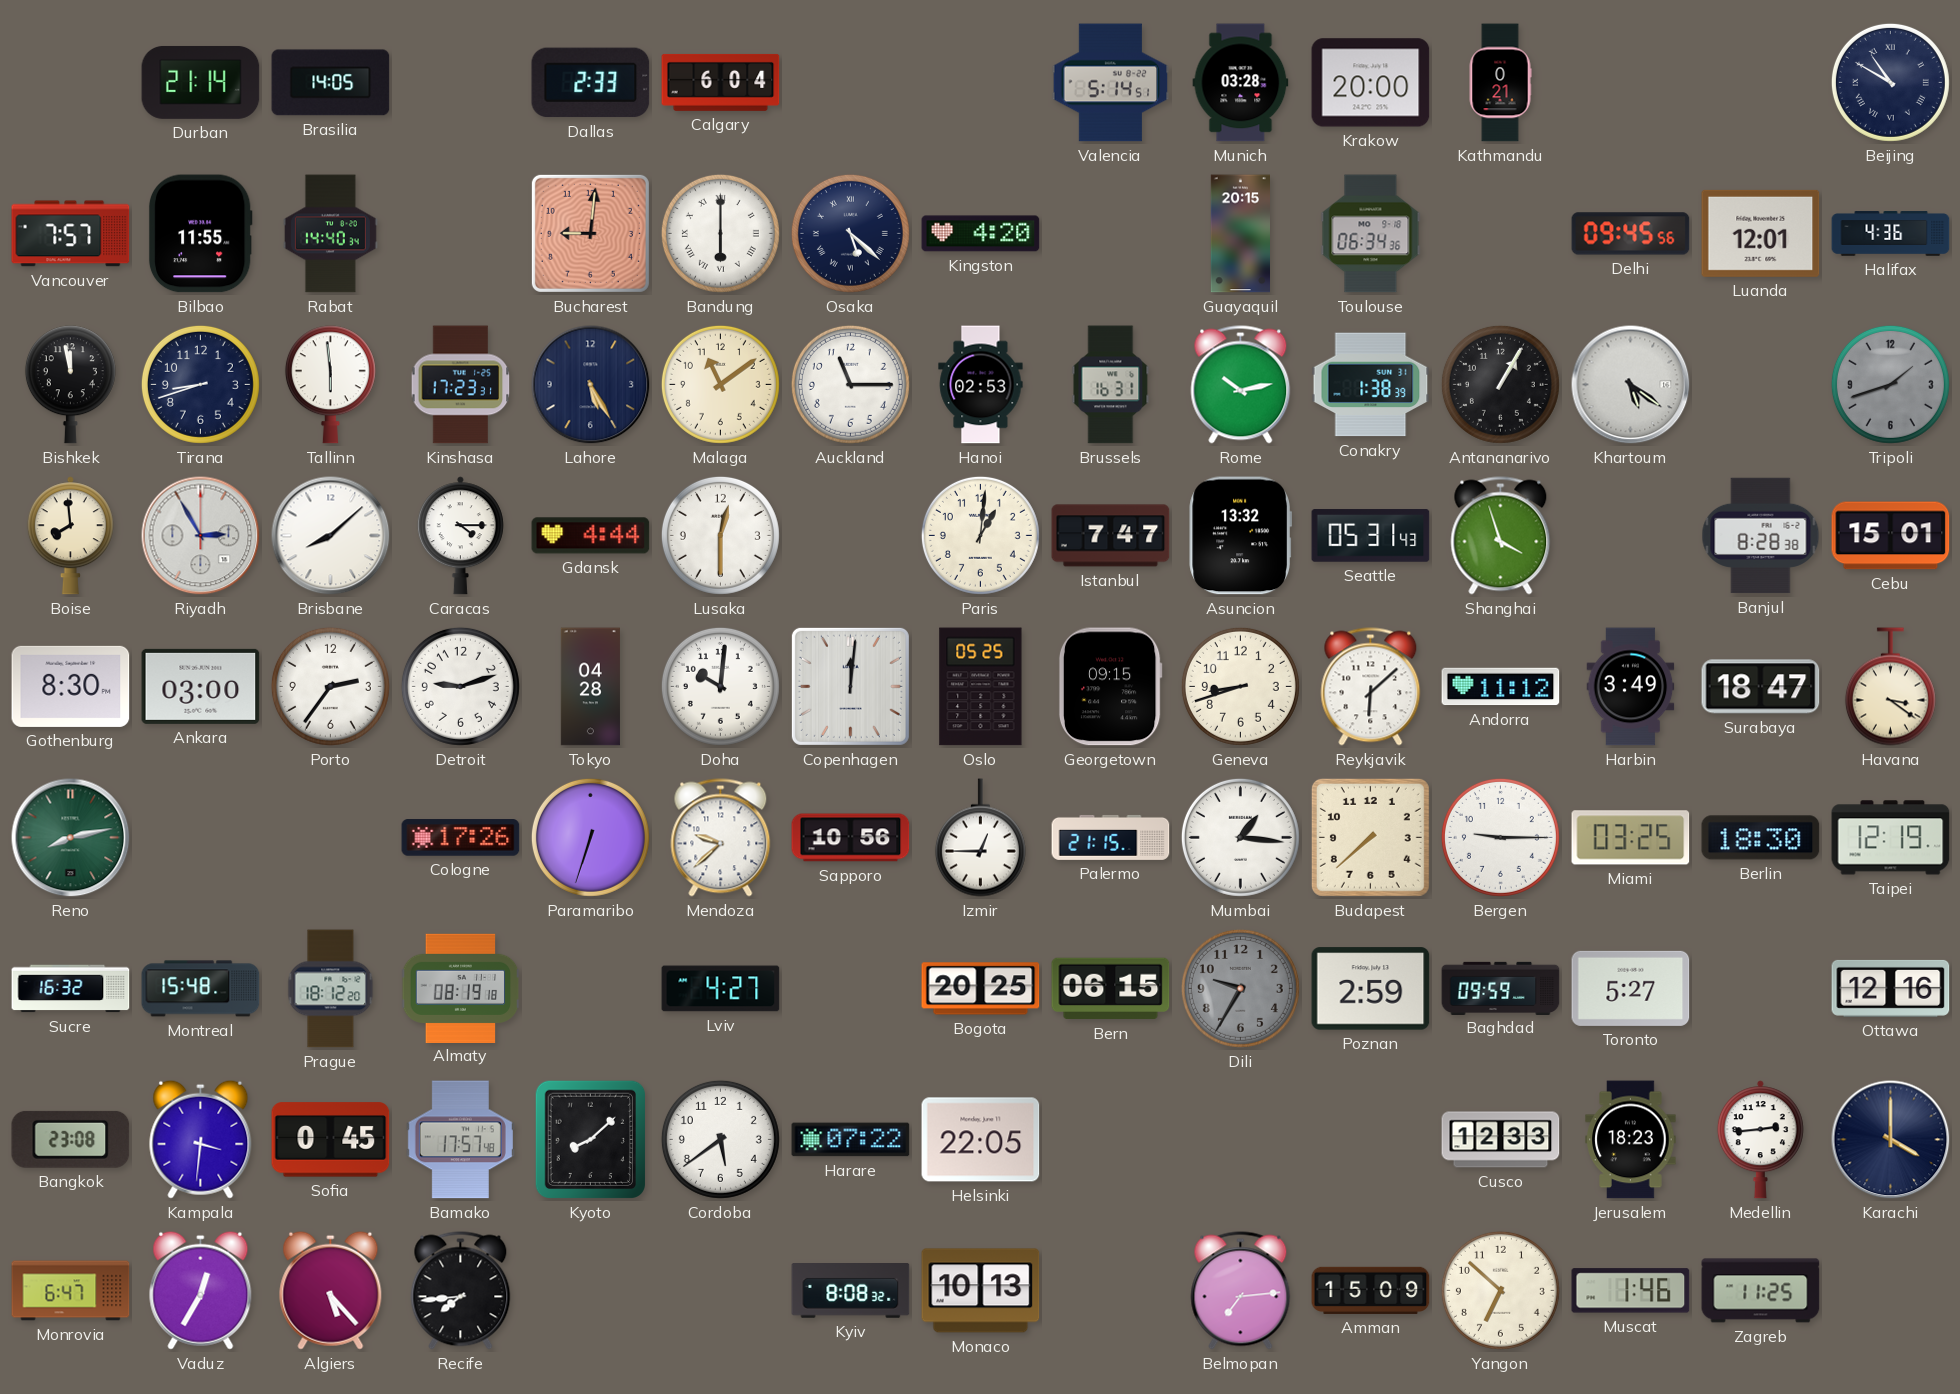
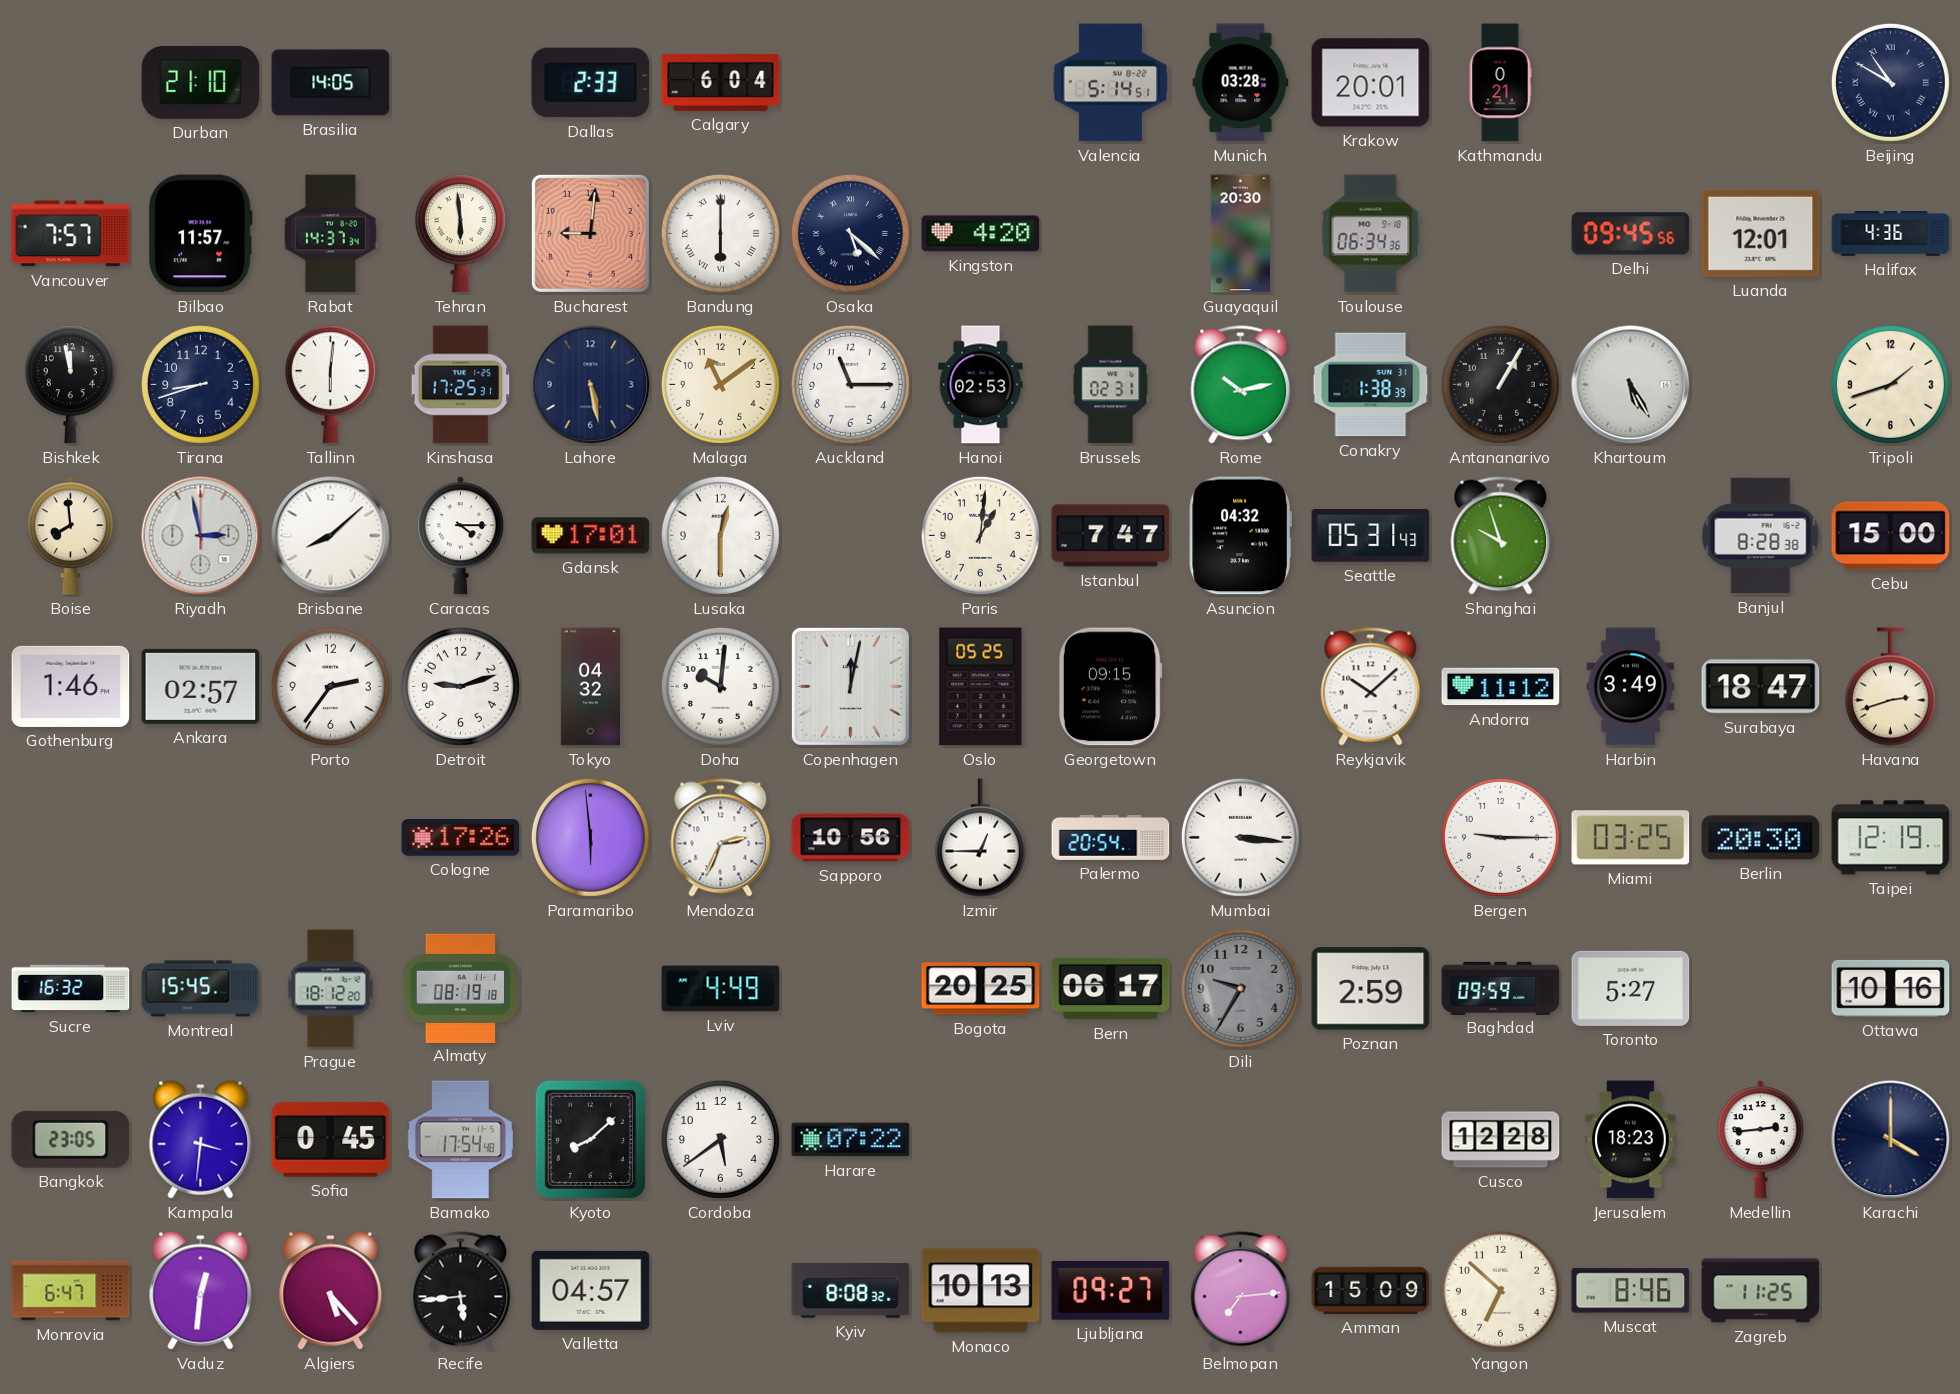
Durban: 21:14 -> 21:10
Krakow: 20:00 -> 20:01
Bilbao: 11:55 -> 11:57
Rabat: 14:40 -> 14:37
Tehran: none -> 5:59
Guayaquil: 20:15 -> 20:30
Tallinn: 5:59 -> 6:01
Kinshasa: 17:23 -> 17:25
Lahore: 5:25 -> 5:28
Brussels: 16:31 -> 02:31
Khartoum: 5:21 -> 5:25
Tripoli dial: grey -> cream
Riyadh: 2:55 -> 2:58
Gdansk: 4:44 -> 17:01
Asuncion: 13:32 -> 04:32
Shanghai: 3:57 -> 9:57
Cebu: 15:01 -> 15:00
Gothenburg: 8:30 -> 1:46
Ankara: 03:00 -> 02:57
Tokyo: 04:28 -> 04:32
Copenhagen: 12:01 -> 12:02
Geneva: 8:42 -> none
Reykjavik: 6:08 -> 10:08
Havana: 3:21 -> 2:42
Reno: 8:13 -> none
Paramaribo: 6:33 -> 5:59
Mendoza: 9:38 -> 2:34
Palermo: 21:15 -> 20:54
Mumbai: 1:16 -> 3:16
Budapest: 7:38 -> none
Berlin: 18:30 -> 20:30
Montreal: 15:48 -> 15:45
Lviv: 4:27 -> 4:49
Bern: 06:15 -> 06:17
Ottawa: 12:16 -> 10:16
Bangkok: 23:08 -> 23:05
Bamako: 17:57 -> 17:54
Helsinki: 22:05 -> none
Cusco: 12:33 -> 12:28
Vaduz: 12:35 -> 12:31
Recife: 7:44 -> 5:44
Valletta: none -> 04:57
Ljubljana: none -> 09:27
Muscat: 1:46 -> 8:46
